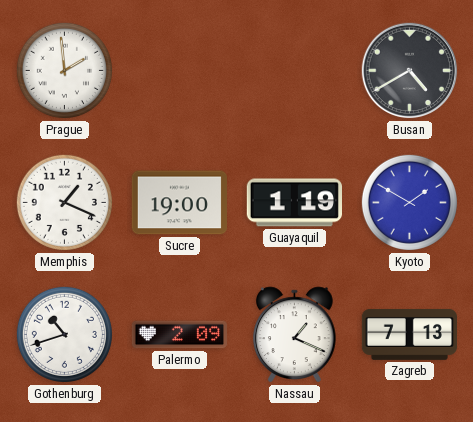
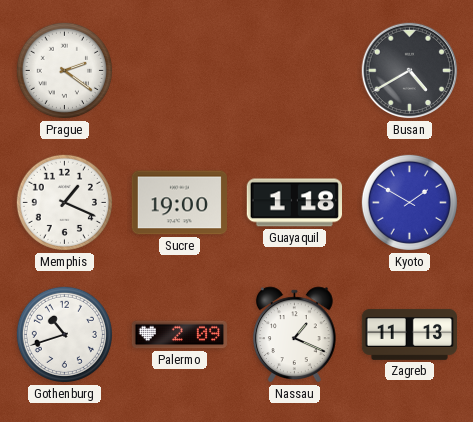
Prague: 1:59 -> 2:21
Guayaquil: 1:19 -> 1:18
Zagreb: 7:13 -> 11:13
